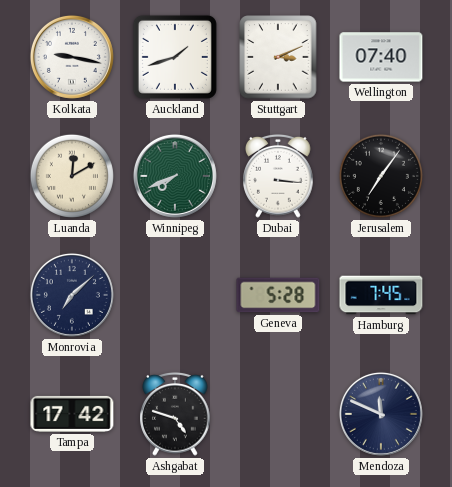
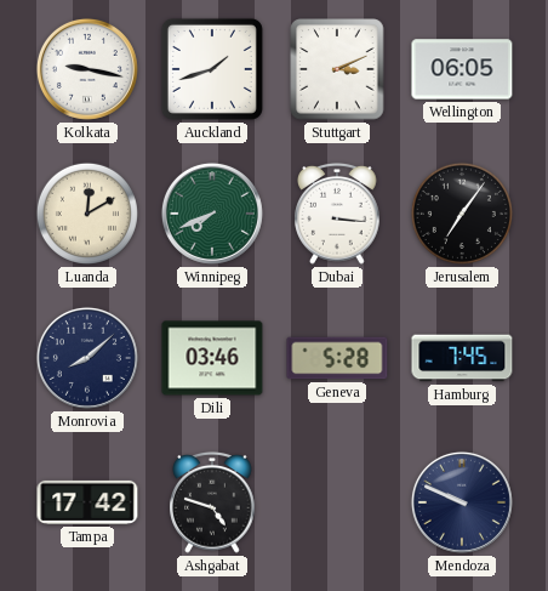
Wellington: 07:40 -> 06:05
Monrovia: 7:08 -> 8:08
Dili: none -> 03:46
Mendoza: 11:49 -> 9:49
